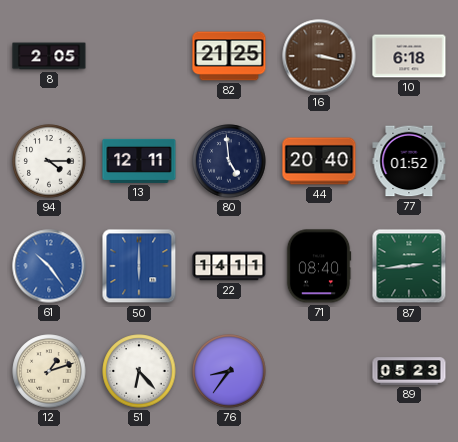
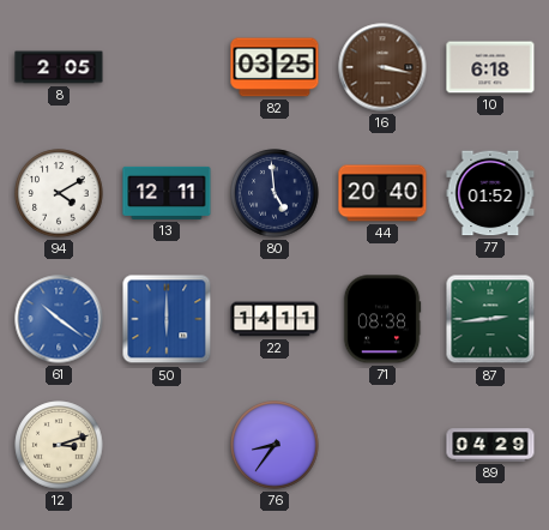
82: 21:25 -> 03:25
94: 4:15 -> 4:10
61: 10:24 -> 10:21
71: 08:40 -> 08:38
12: 1:12 -> 3:12
51: 6:23 -> none
89: 05:23 -> 04:29
